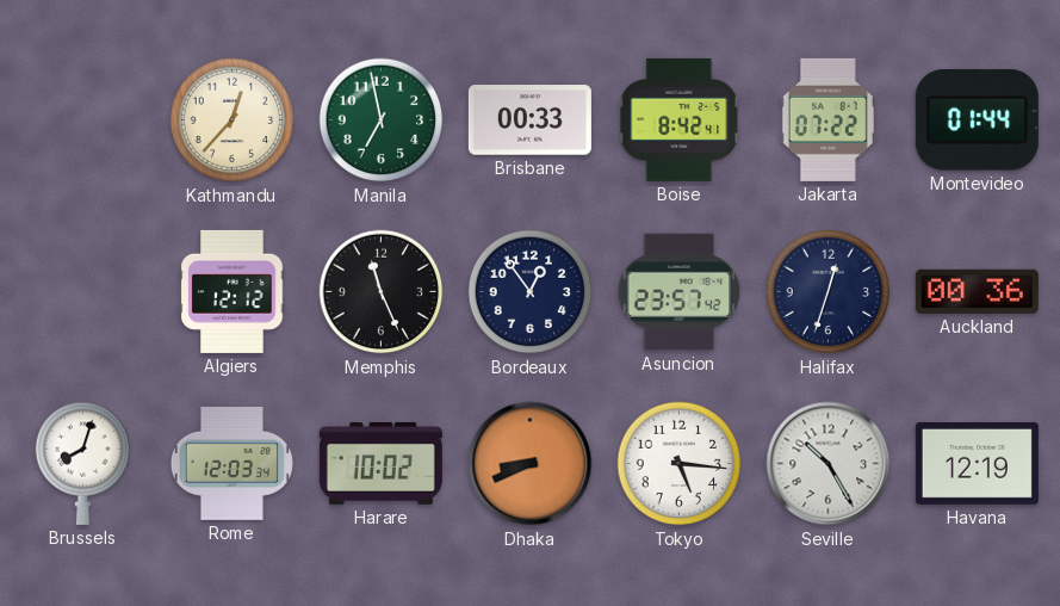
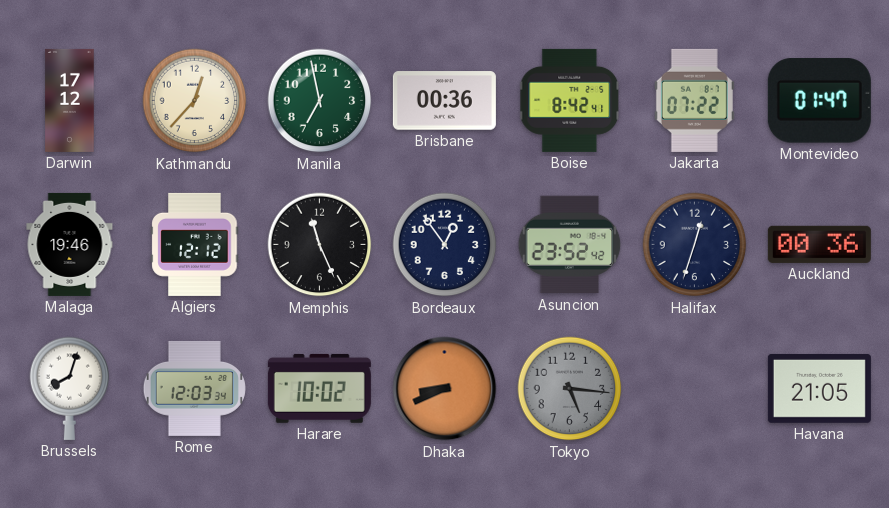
Darwin: none -> 17:12
Brisbane: 00:33 -> 00:36
Montevideo: 01:44 -> 01:47
Malaga: none -> 19:46
Asuncion: 23:57 -> 23:52
Tokyo dial: white -> grey
Seville: 10:25 -> none
Havana: 12:19 -> 21:05
